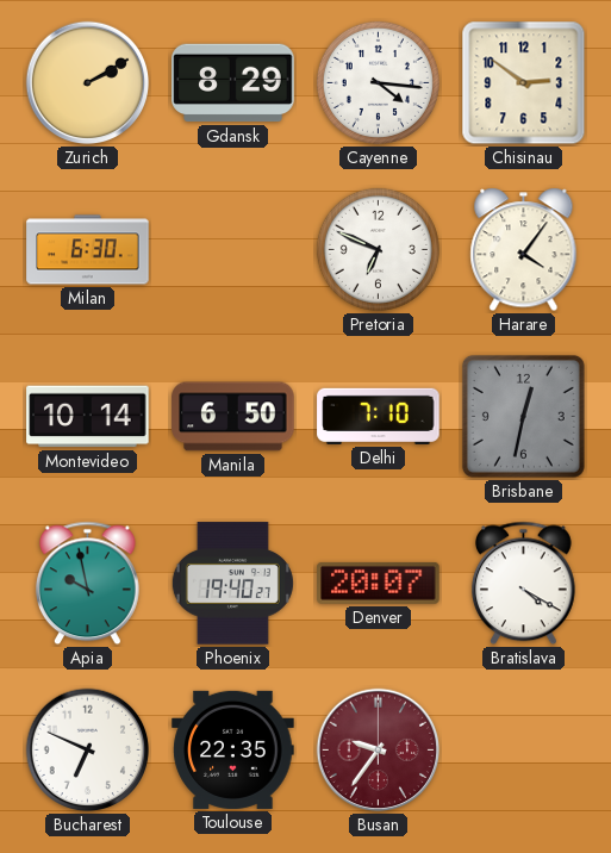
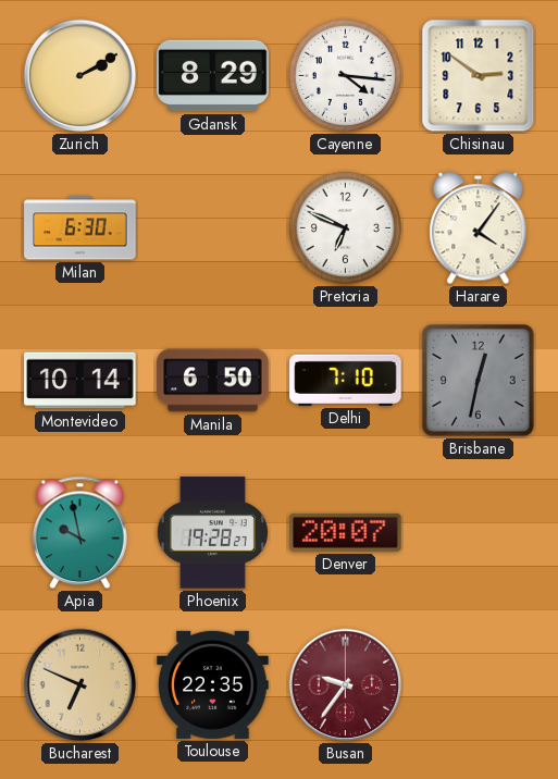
Phoenix: 19:40 -> 19:28
Bratislava: 4:20 -> none
Bucharest dial: white -> champagne
